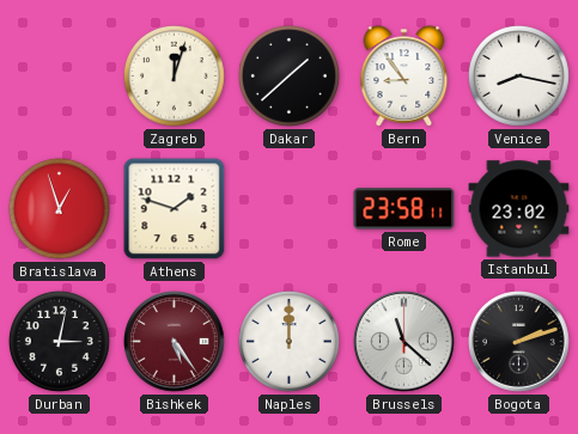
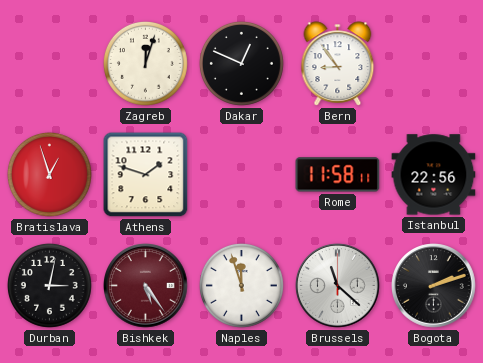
Dakar: 1:38 -> 12:49
Venice: 8:17 -> none
Rome: 23:58 -> 11:58
Istanbul: 23:02 -> 22:56
Naples: 12:00 -> 11:57
